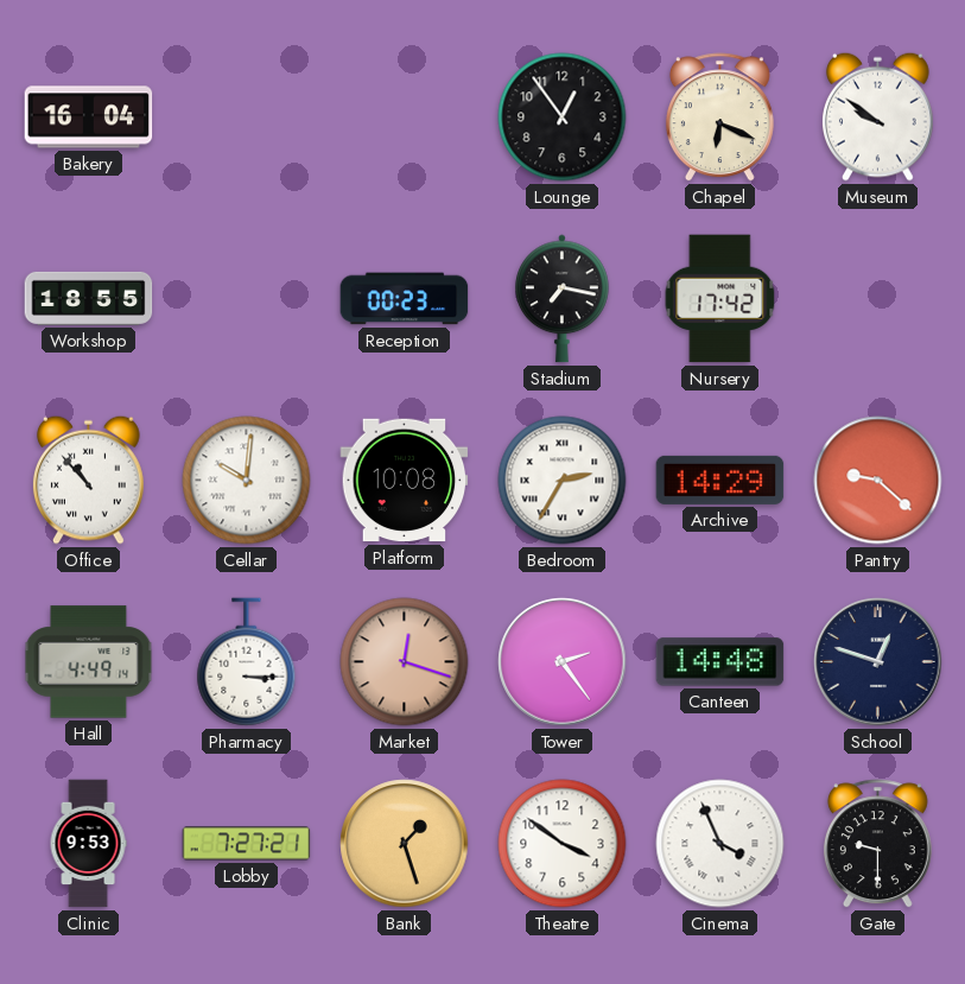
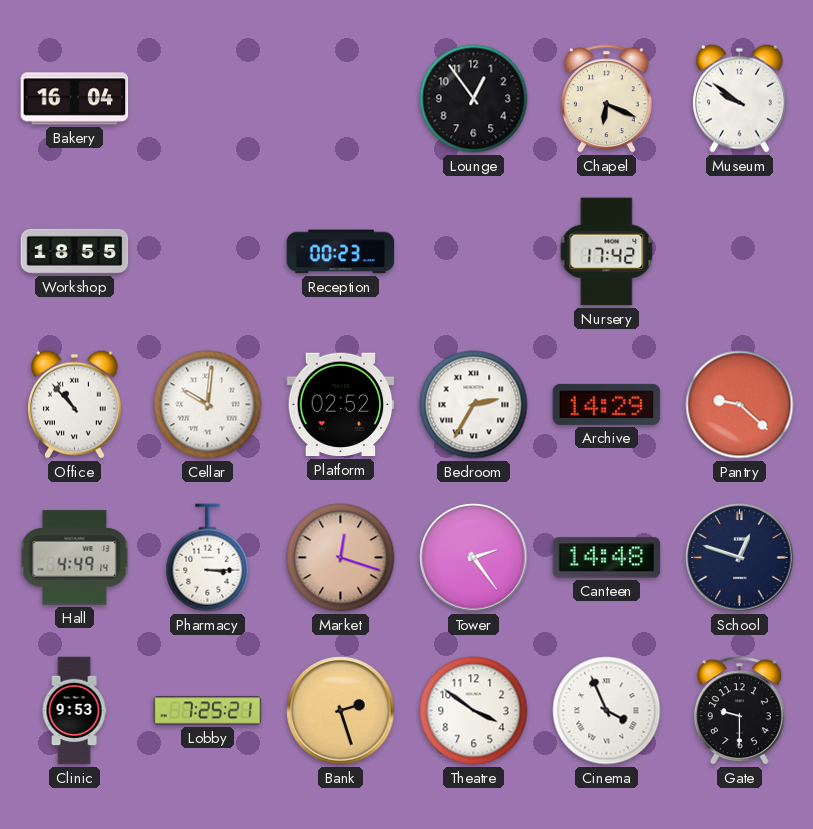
Stadium: 7:17 -> none
Platform: 10:08 -> 02:52
Lobby: 7:27 -> 7:25
Bank: 1:27 -> 2:27
